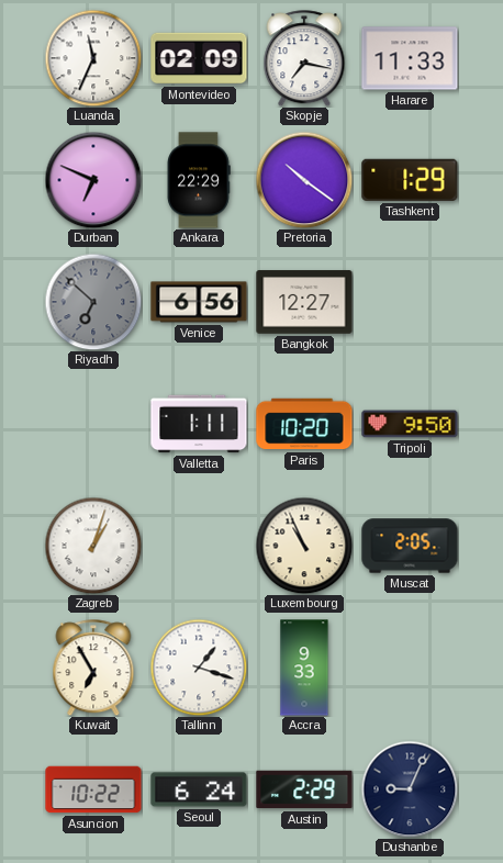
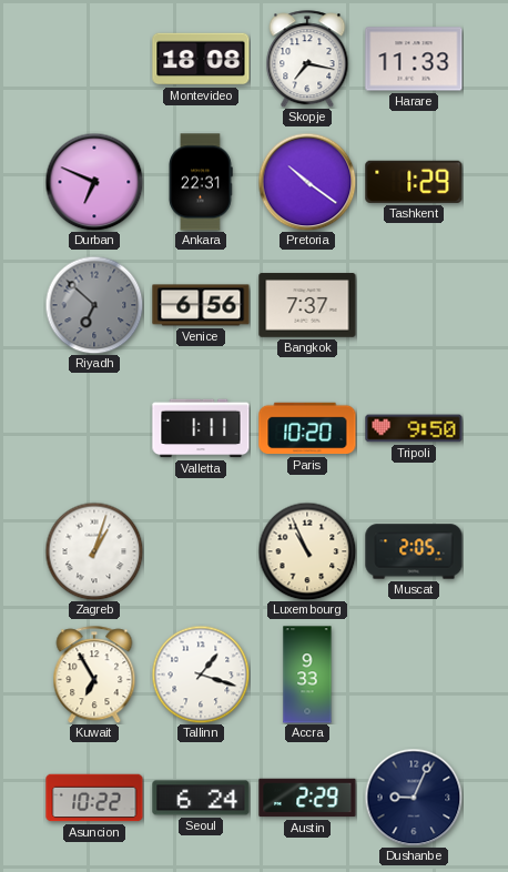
Luanda: 11:34 -> none
Montevideo: 02:09 -> 18:08
Ankara: 22:29 -> 22:31
Bangkok: 12:27 -> 7:37
